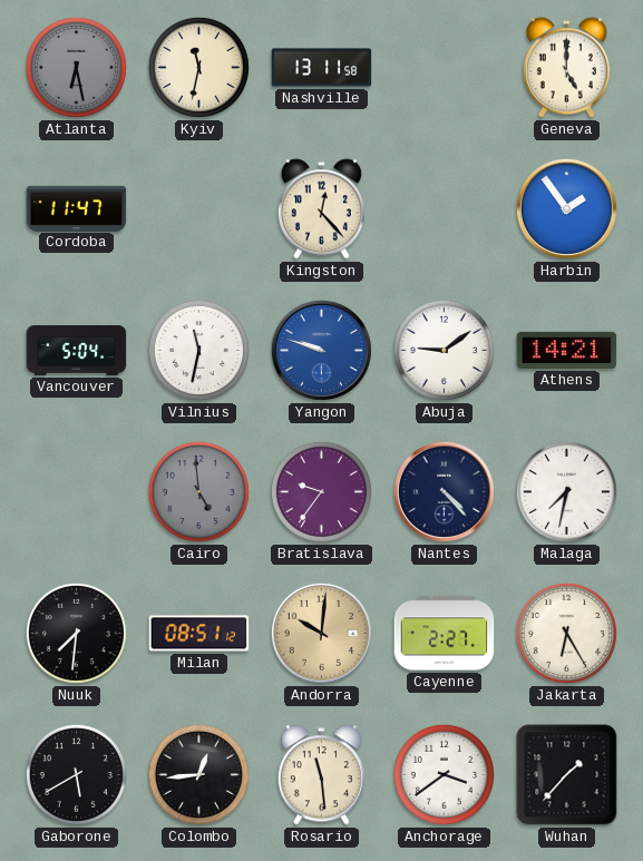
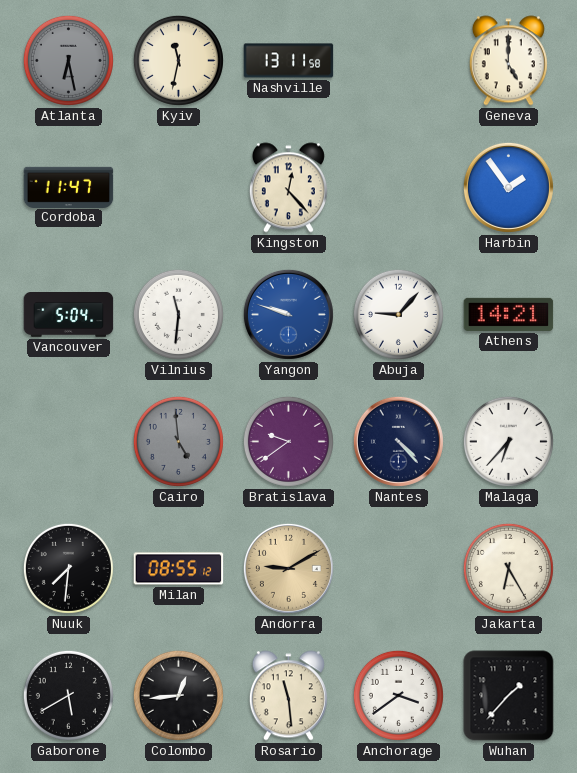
Vilnius: 11:32 -> 11:31
Abuja: 9:09 -> 9:07
Bratislava: 9:36 -> 9:39
Malaga: 7:32 -> 6:37
Milan: 08:51 -> 08:55
Andorra: 10:01 -> 9:10
Cayenne: 2:27 -> none
